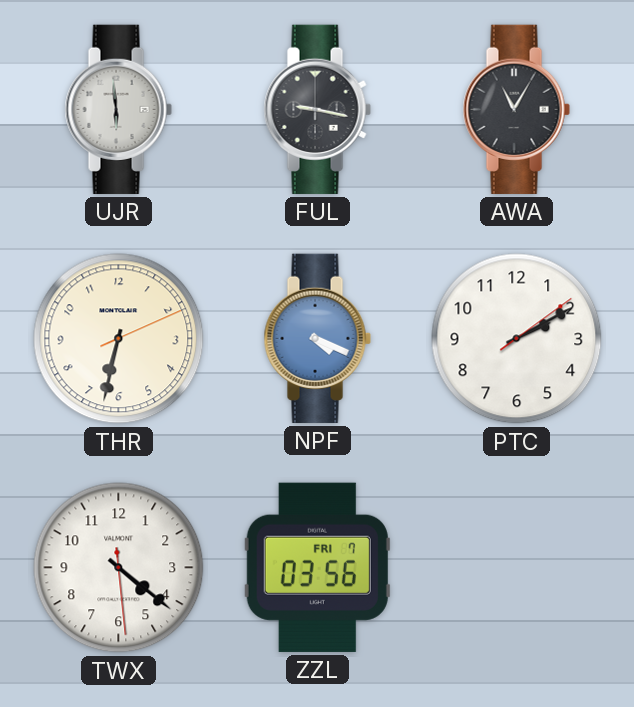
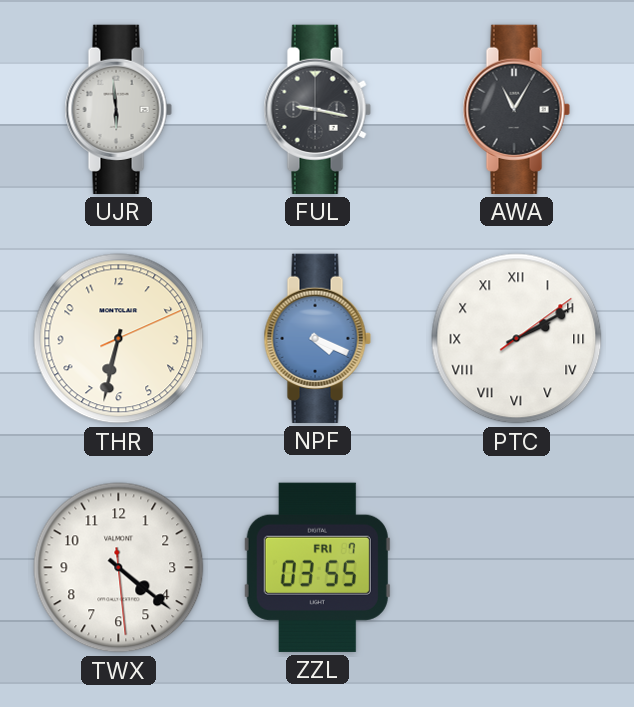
PTC numerals: Arabic -> Roman
ZZL: 03:56 -> 03:55
